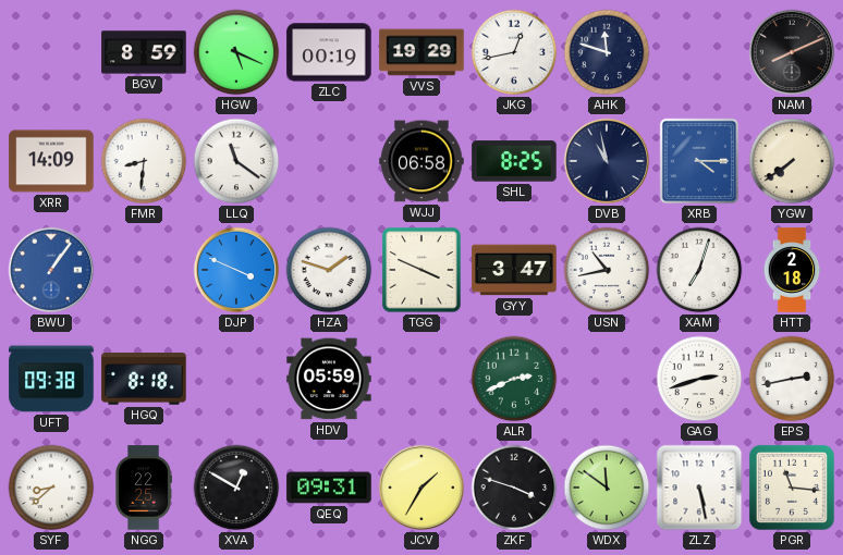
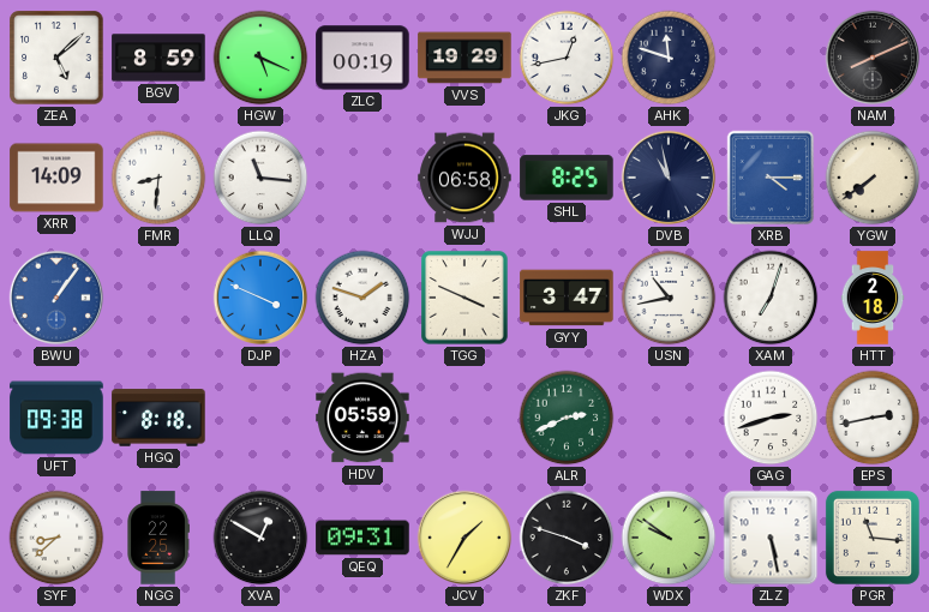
ZEA: none -> 5:08
LLQ: 11:21 -> 11:16
WDX: 11:51 -> 9:51
